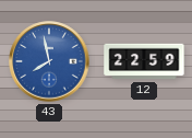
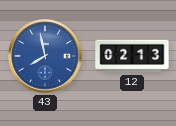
12: 22:59 -> 02:13
